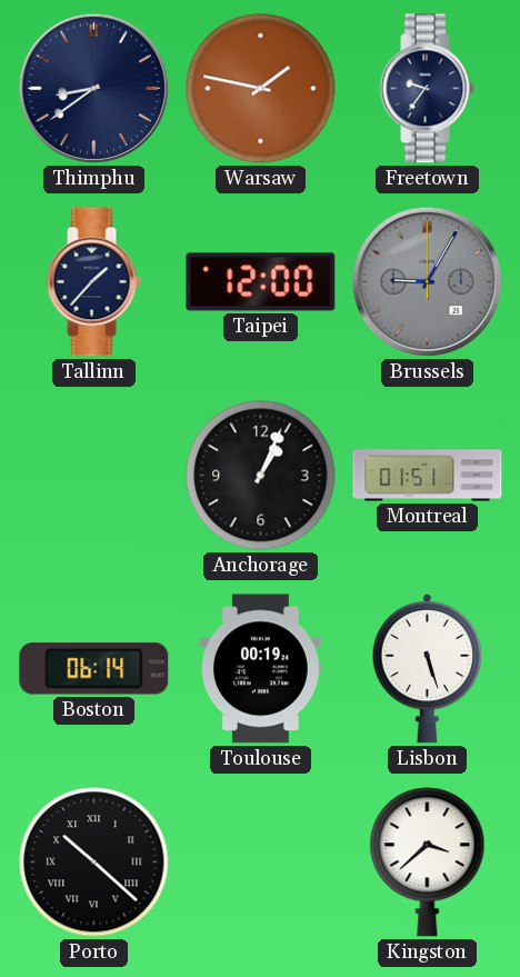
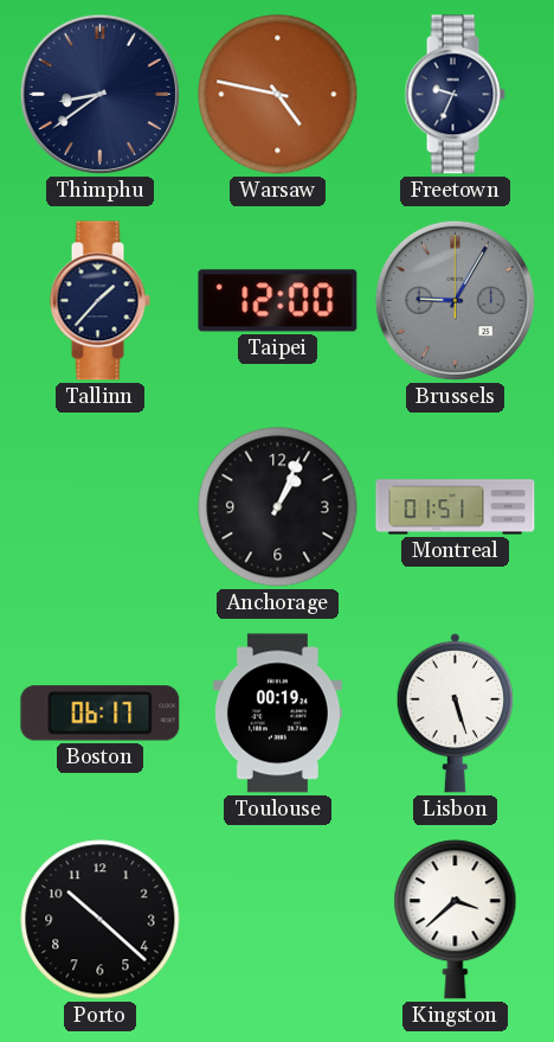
Warsaw: 1:47 -> 4:47
Freetown: 9:36 -> 9:34
Boston: 06:14 -> 06:17
Porto numerals: Roman -> Arabic
